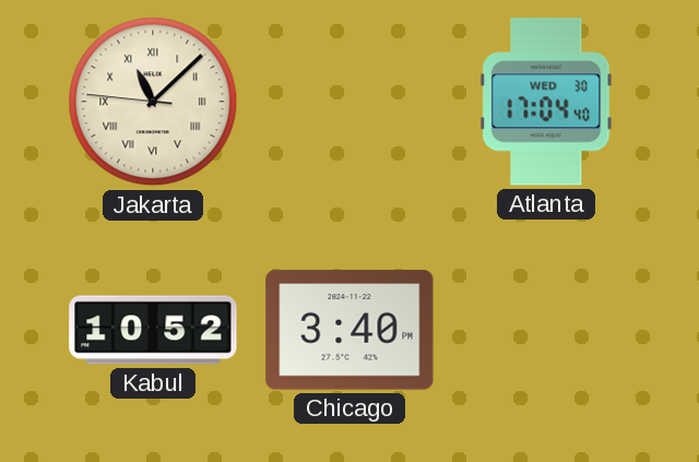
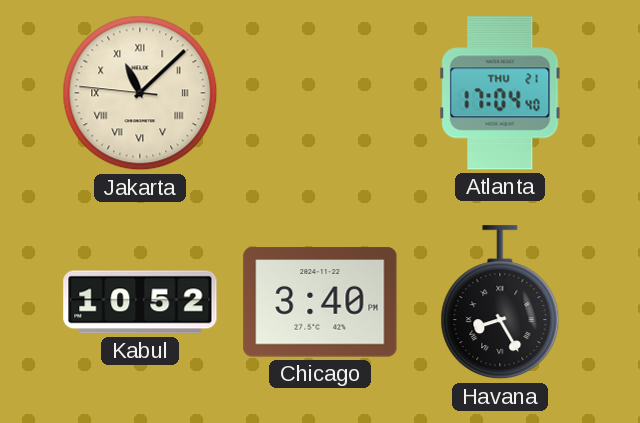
Atlanta date: WED 30 -> THU 21
Havana: none -> 8:25
